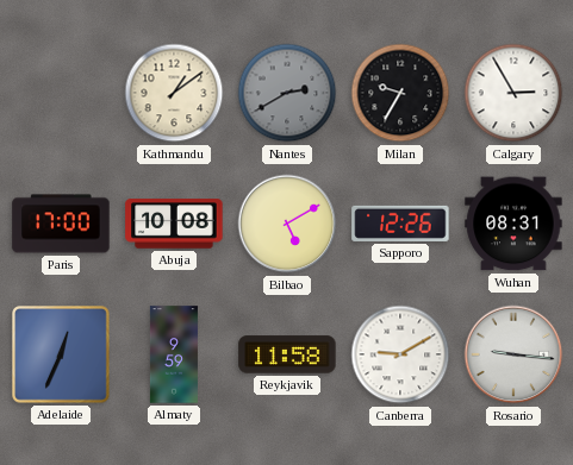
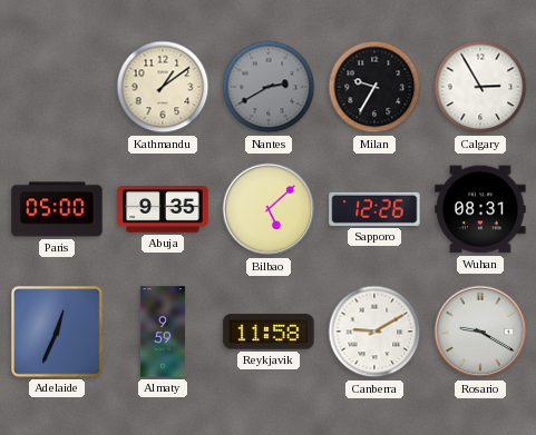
Paris: 17:00 -> 05:00
Abuja: 10:08 -> 9:35
Bilbao: 5:10 -> 5:08
Rosario: 9:16 -> 9:20
